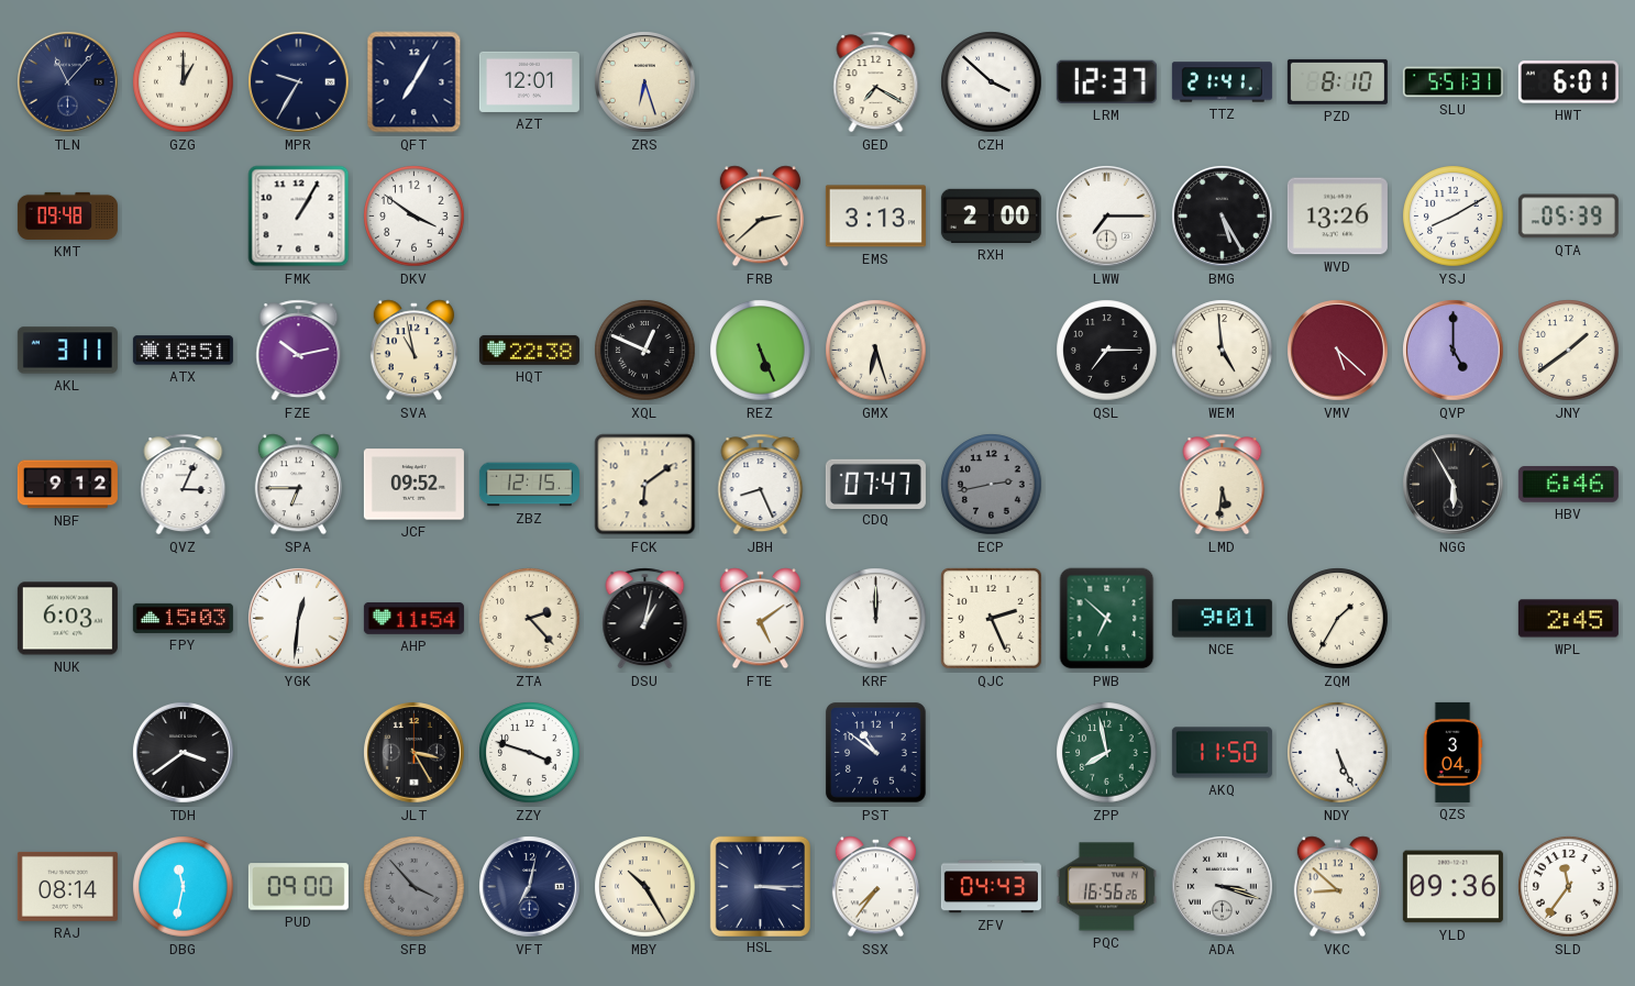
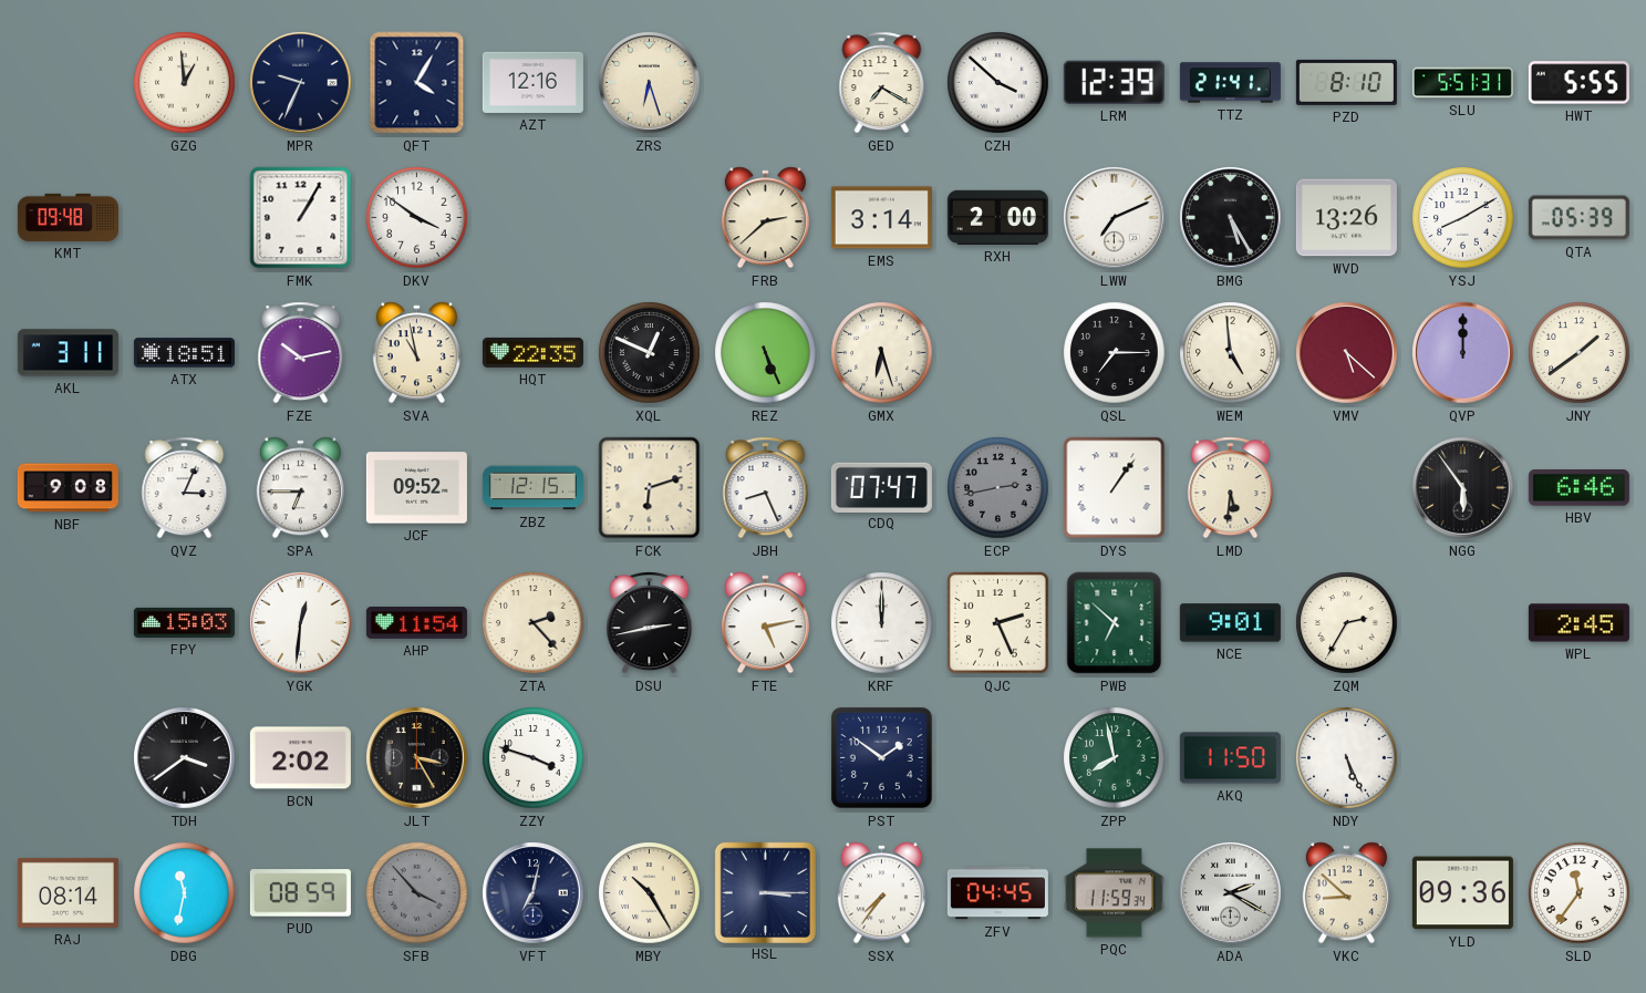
TLN: 11:07 -> none
GZG: 1:00 -> 12:59
MPR: 9:35 -> 9:34
QFT: 7:05 -> 4:05
AZT: 12:01 -> 12:16
LRM: 12:37 -> 12:39
HWT: 6:01 -> 5:55
EMS: 3:13 -> 3:14
LWW: 7:15 -> 7:11
HQT: 22:38 -> 22:35
QVP: 5:00 -> 12:00
NBF: 9:12 -> 9:08
FCK: 6:09 -> 6:12
DYS: none -> 1:06
NGG: 5:55 -> 5:54
NUK: 6:03 -> none
DSU: 1:02 -> 2:43
FTE: 5:09 -> 5:13
ZQM: 1:35 -> 2:35
BCN: none -> 2:02
PST: 10:51 -> 1:51
QZS: 3:04 -> none
PUD: 09:00 -> 08:59
ZFV: 04:43 -> 04:45
PQC: 16:56 -> 11:59
ADA: 3:18 -> 2:20
